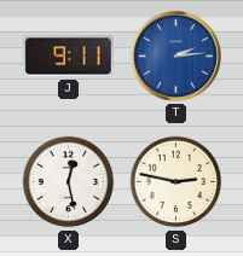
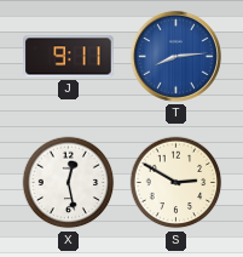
T: 2:14 -> 8:14
S: 2:47 -> 2:50
